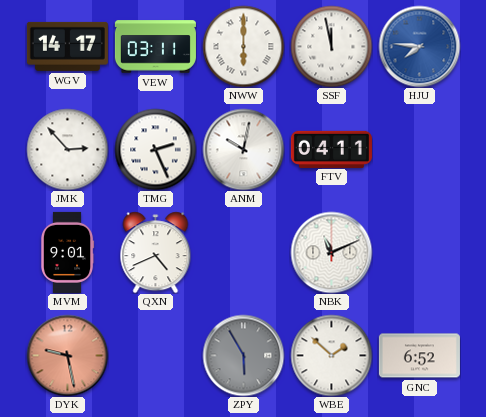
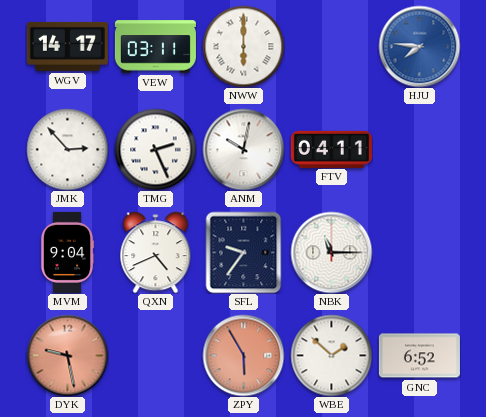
SSF: 11:58 -> none
MVM: 9:01 -> 9:04
SFL: none -> 9:36
NBK: 11:11 -> 11:15
ZPY dial: grey -> salmon
